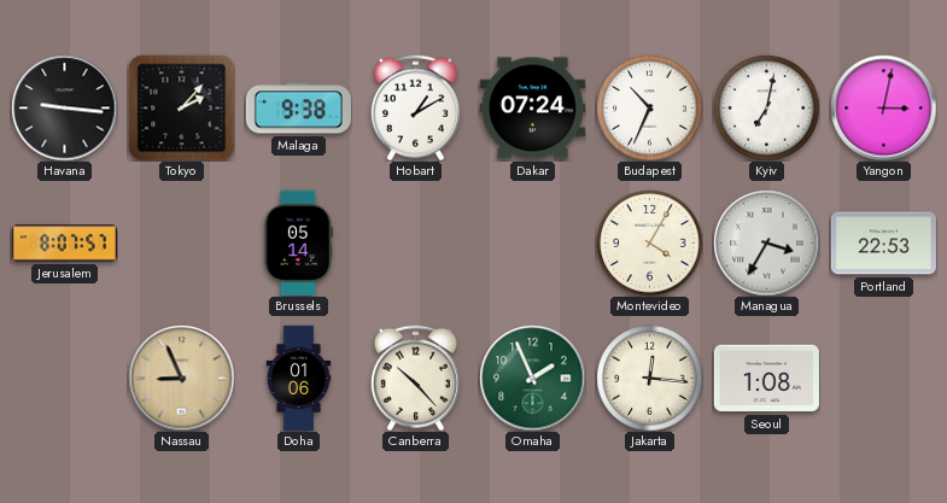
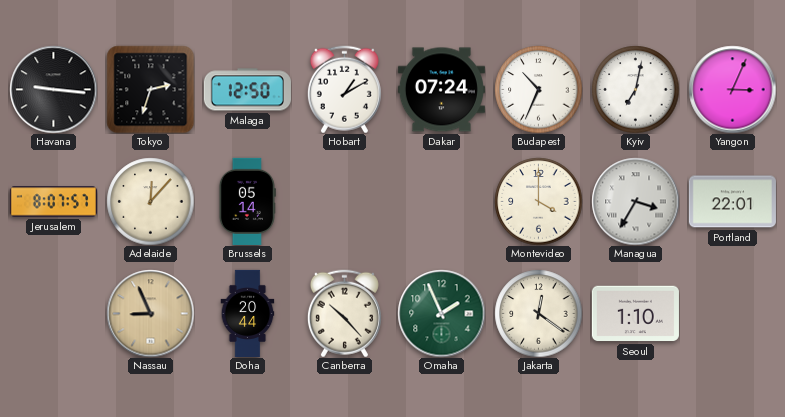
Tokyo: 2:07 -> 2:33
Malaga: 9:38 -> 12:50
Yangon: 3:02 -> 3:04
Adelaide: none -> 12:07
Montevideo: 4:05 -> 4:00
Portland: 22:53 -> 22:01
Doha: 01:06 -> 20:44
Jakarta: 12:16 -> 12:21
Seoul: 1:08 -> 1:10
